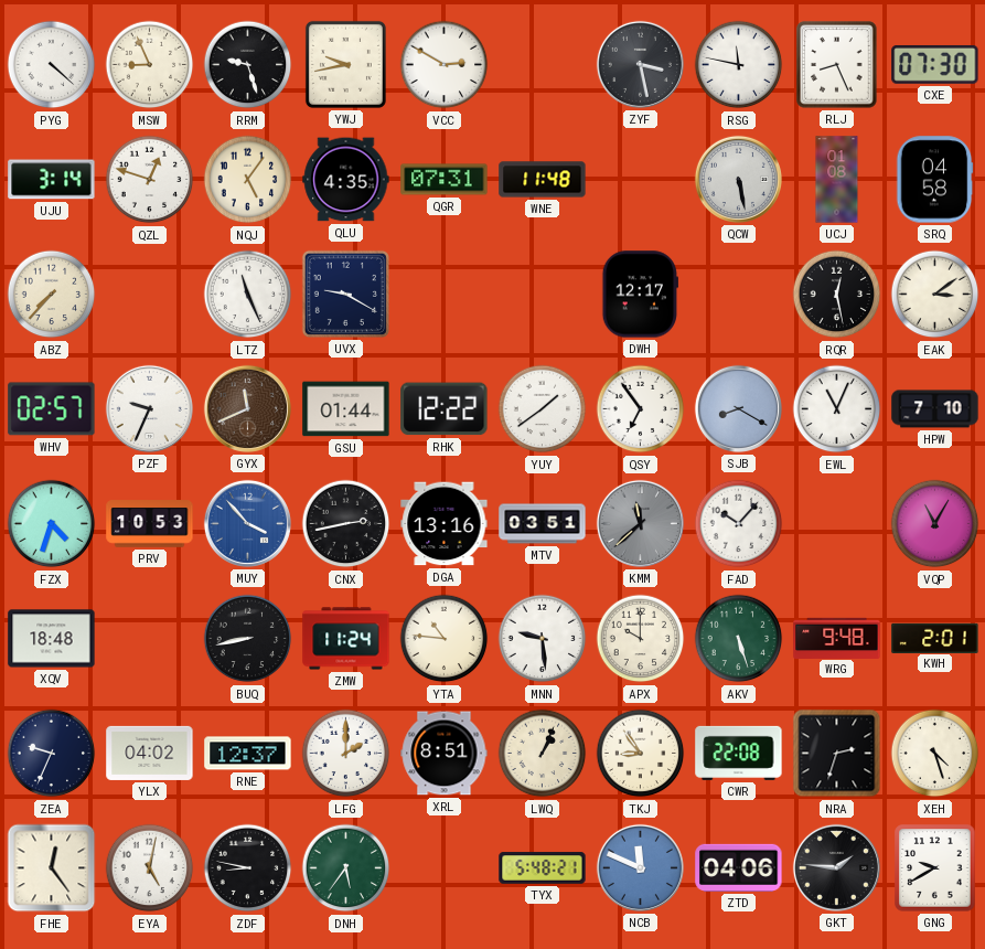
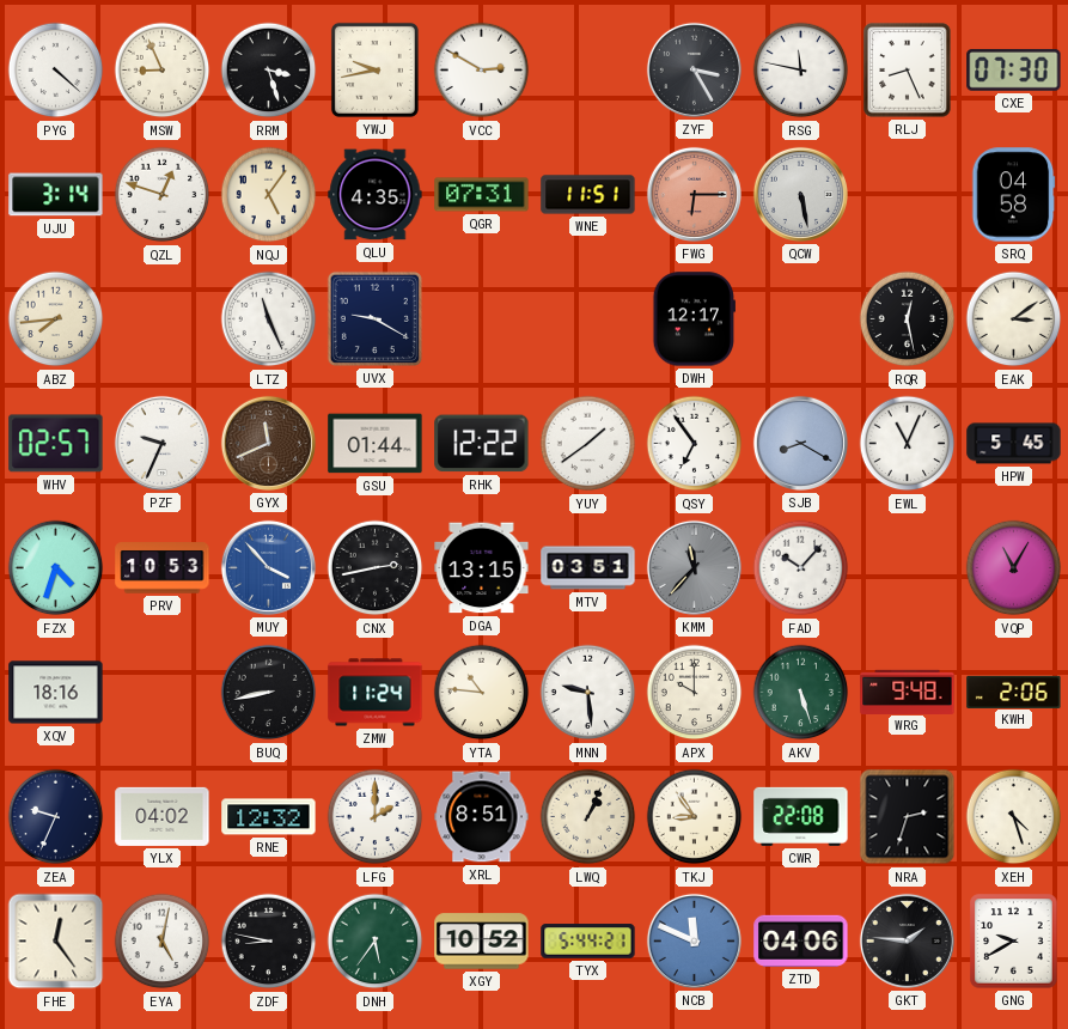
RRM: 9:27 -> 3:27
ZYF: 3:28 -> 3:25
WNE: 11:48 -> 11:51
FWG: none -> 6:15
UCJ: 01:08 -> none
ABZ: 7:37 -> 7:44
HPW: 7:10 -> 5:45
DGA: 13:16 -> 13:15
KMM: 11:38 -> 11:37
XQV: 18:48 -> 18:16
KWH: 2:01 -> 2:06
RNE: 12:37 -> 12:32
XGY: none -> 10:52
TYX: 5:48 -> 5:44
